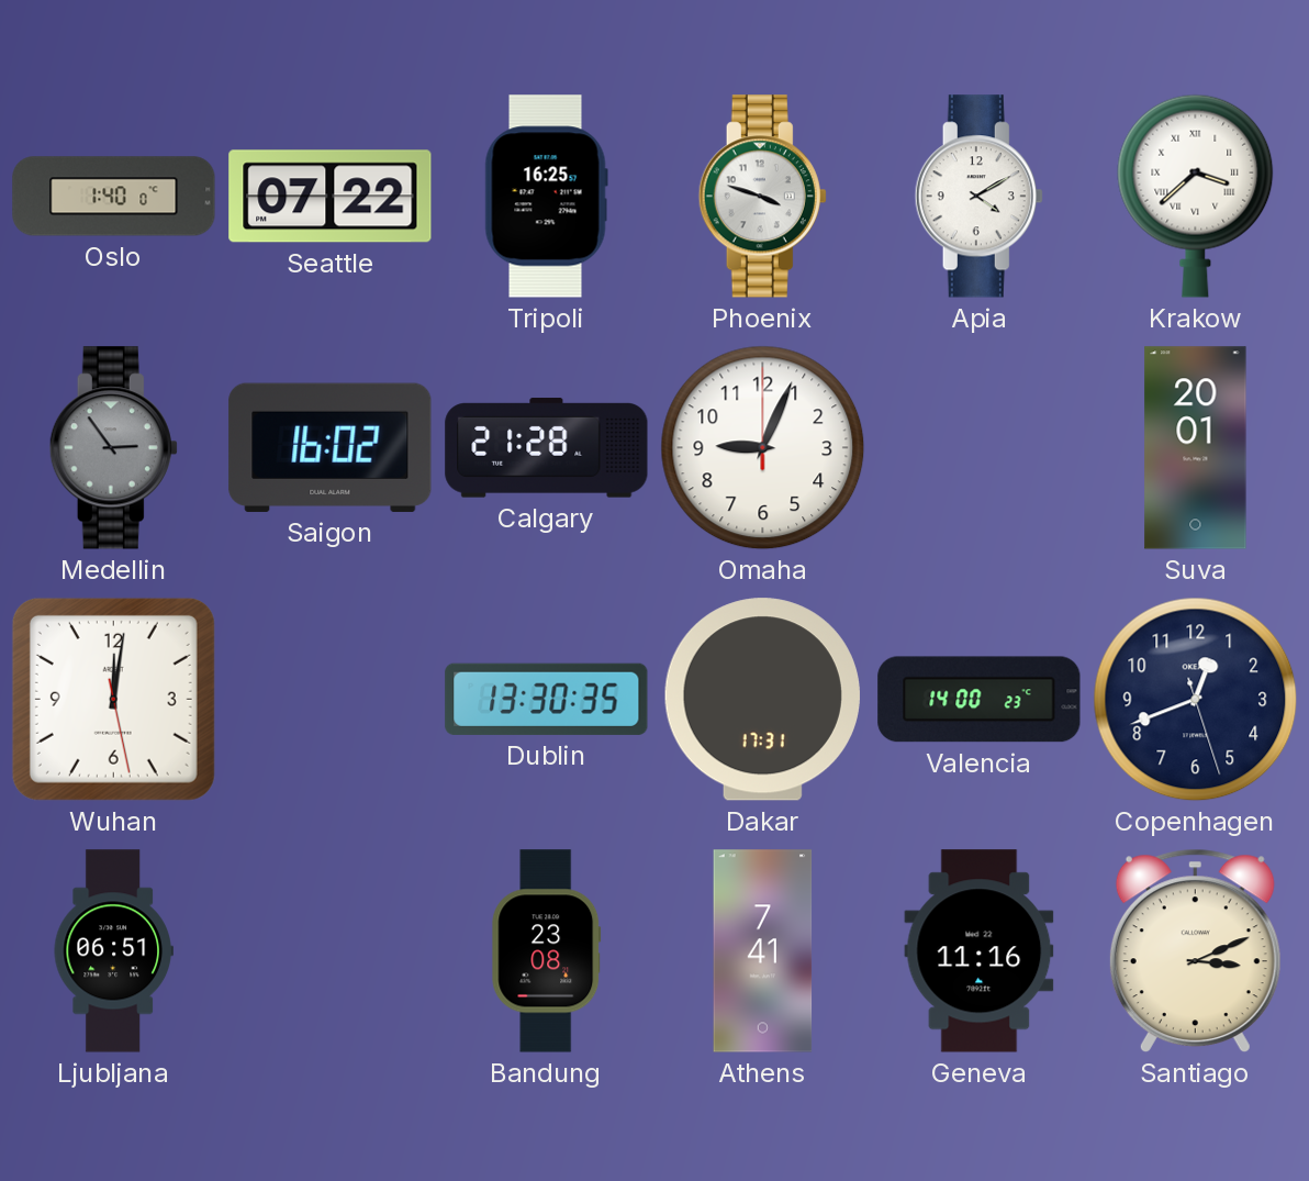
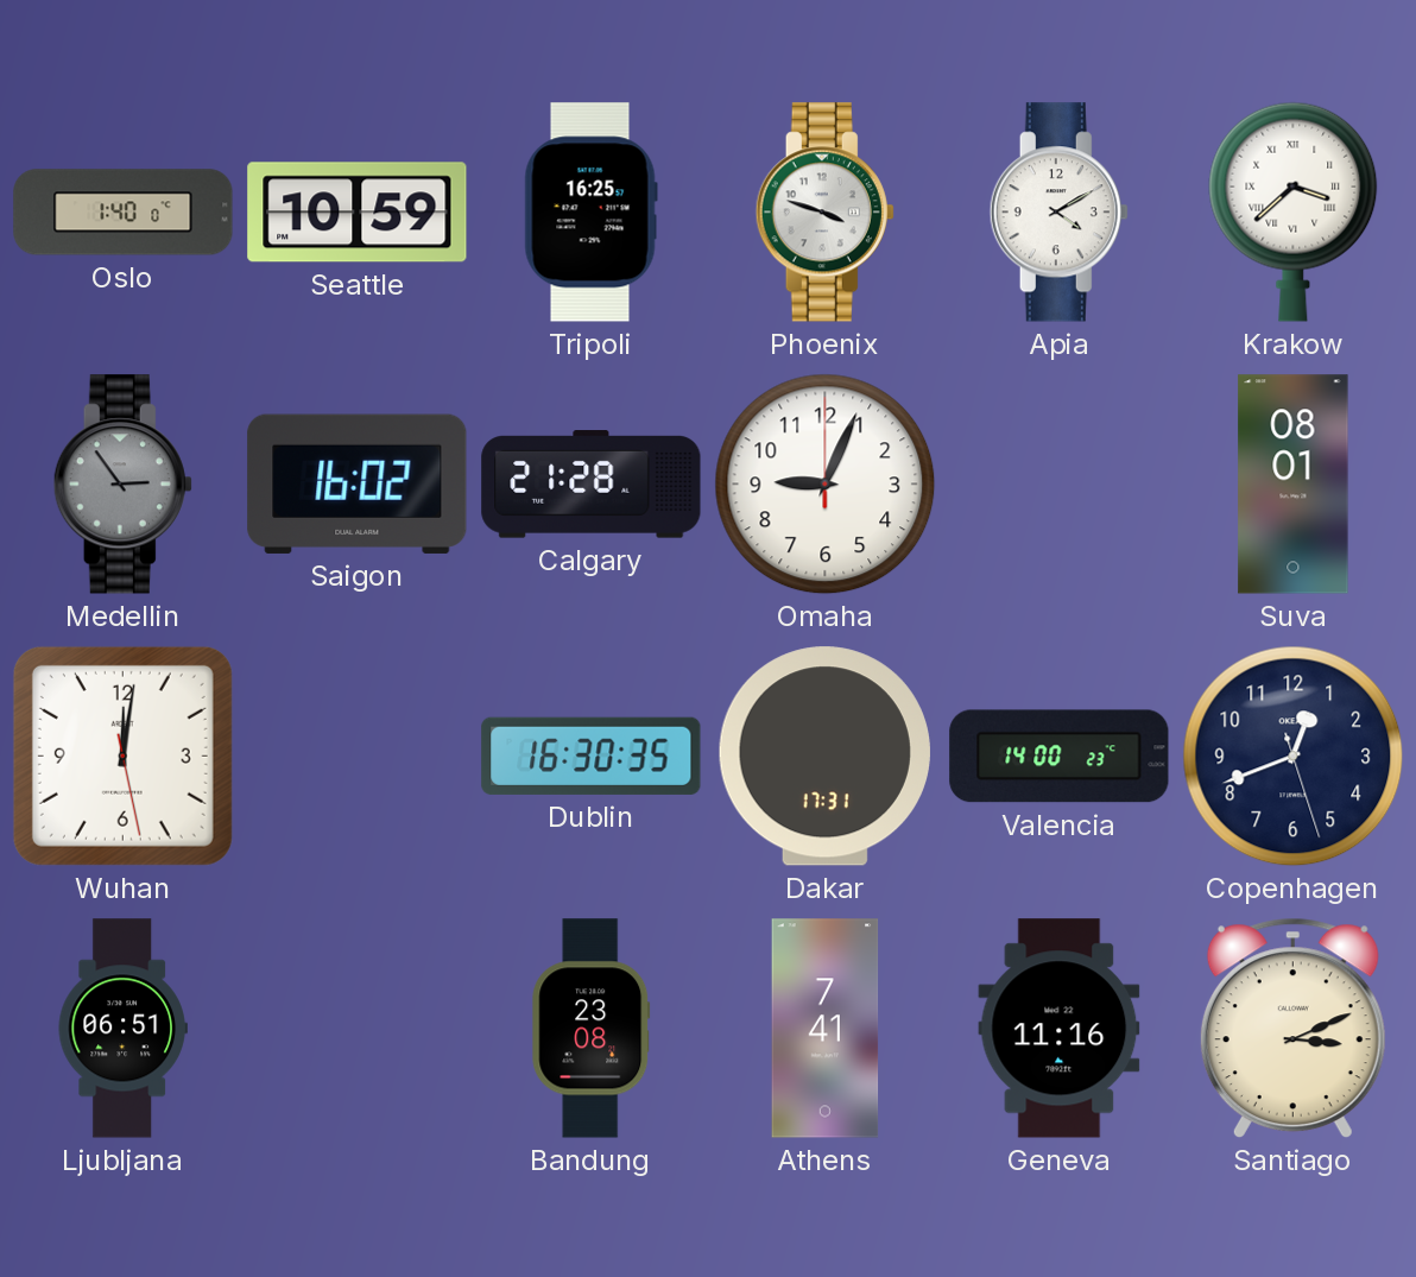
Seattle: 07:22 -> 10:59
Suva: 20:01 -> 08:01
Dublin: 13:30 -> 16:30
